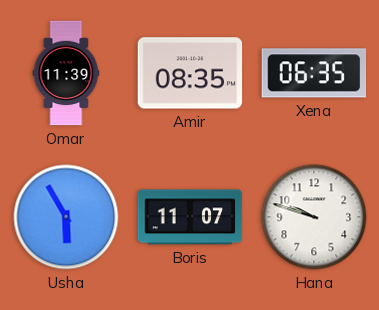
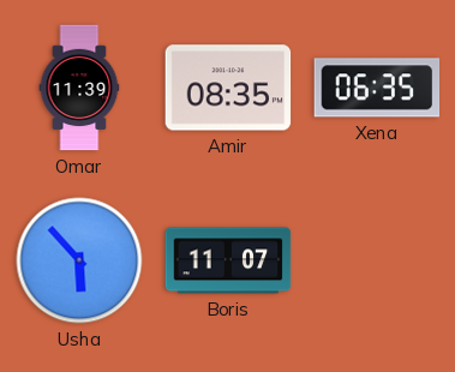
Usha: 5:55 -> 5:53
Hana: 9:48 -> none
